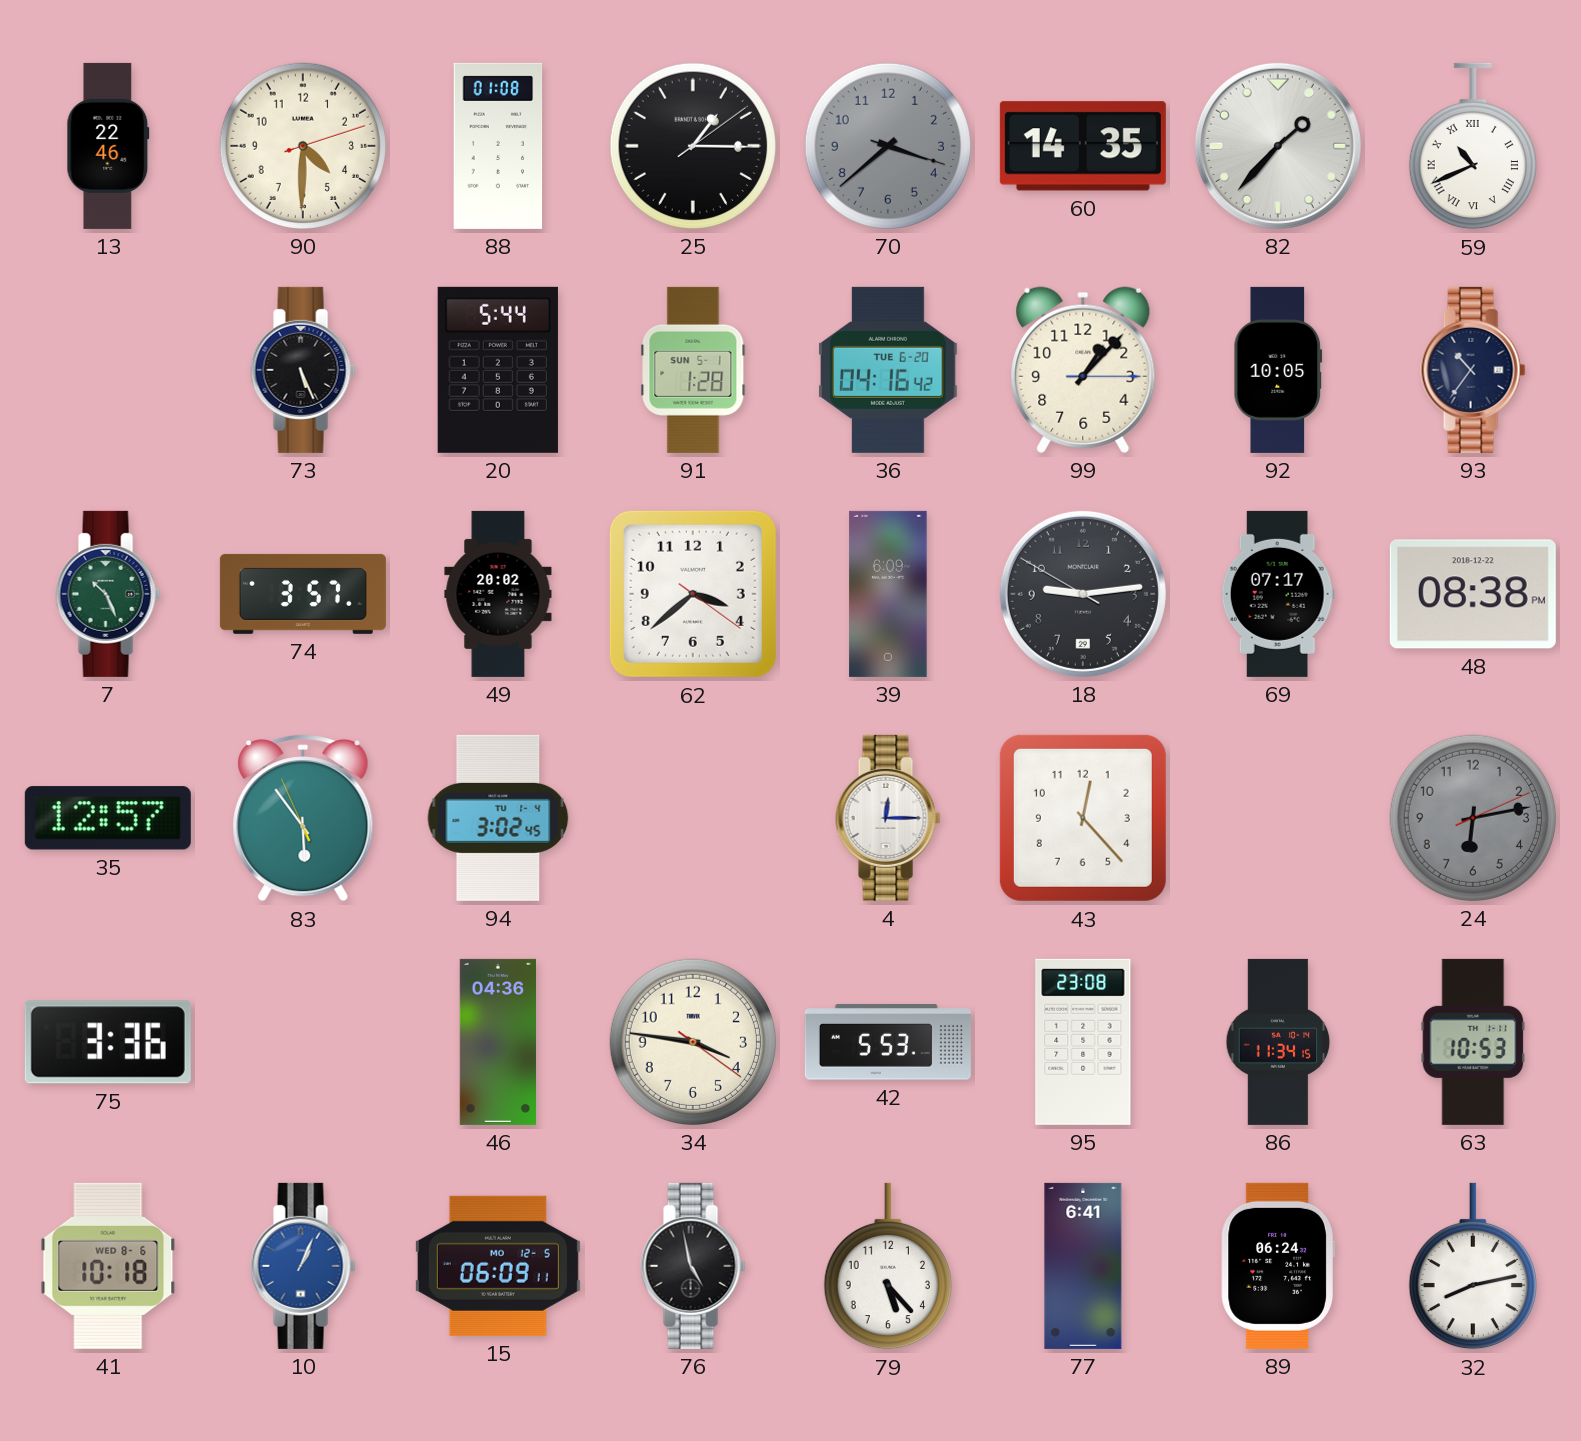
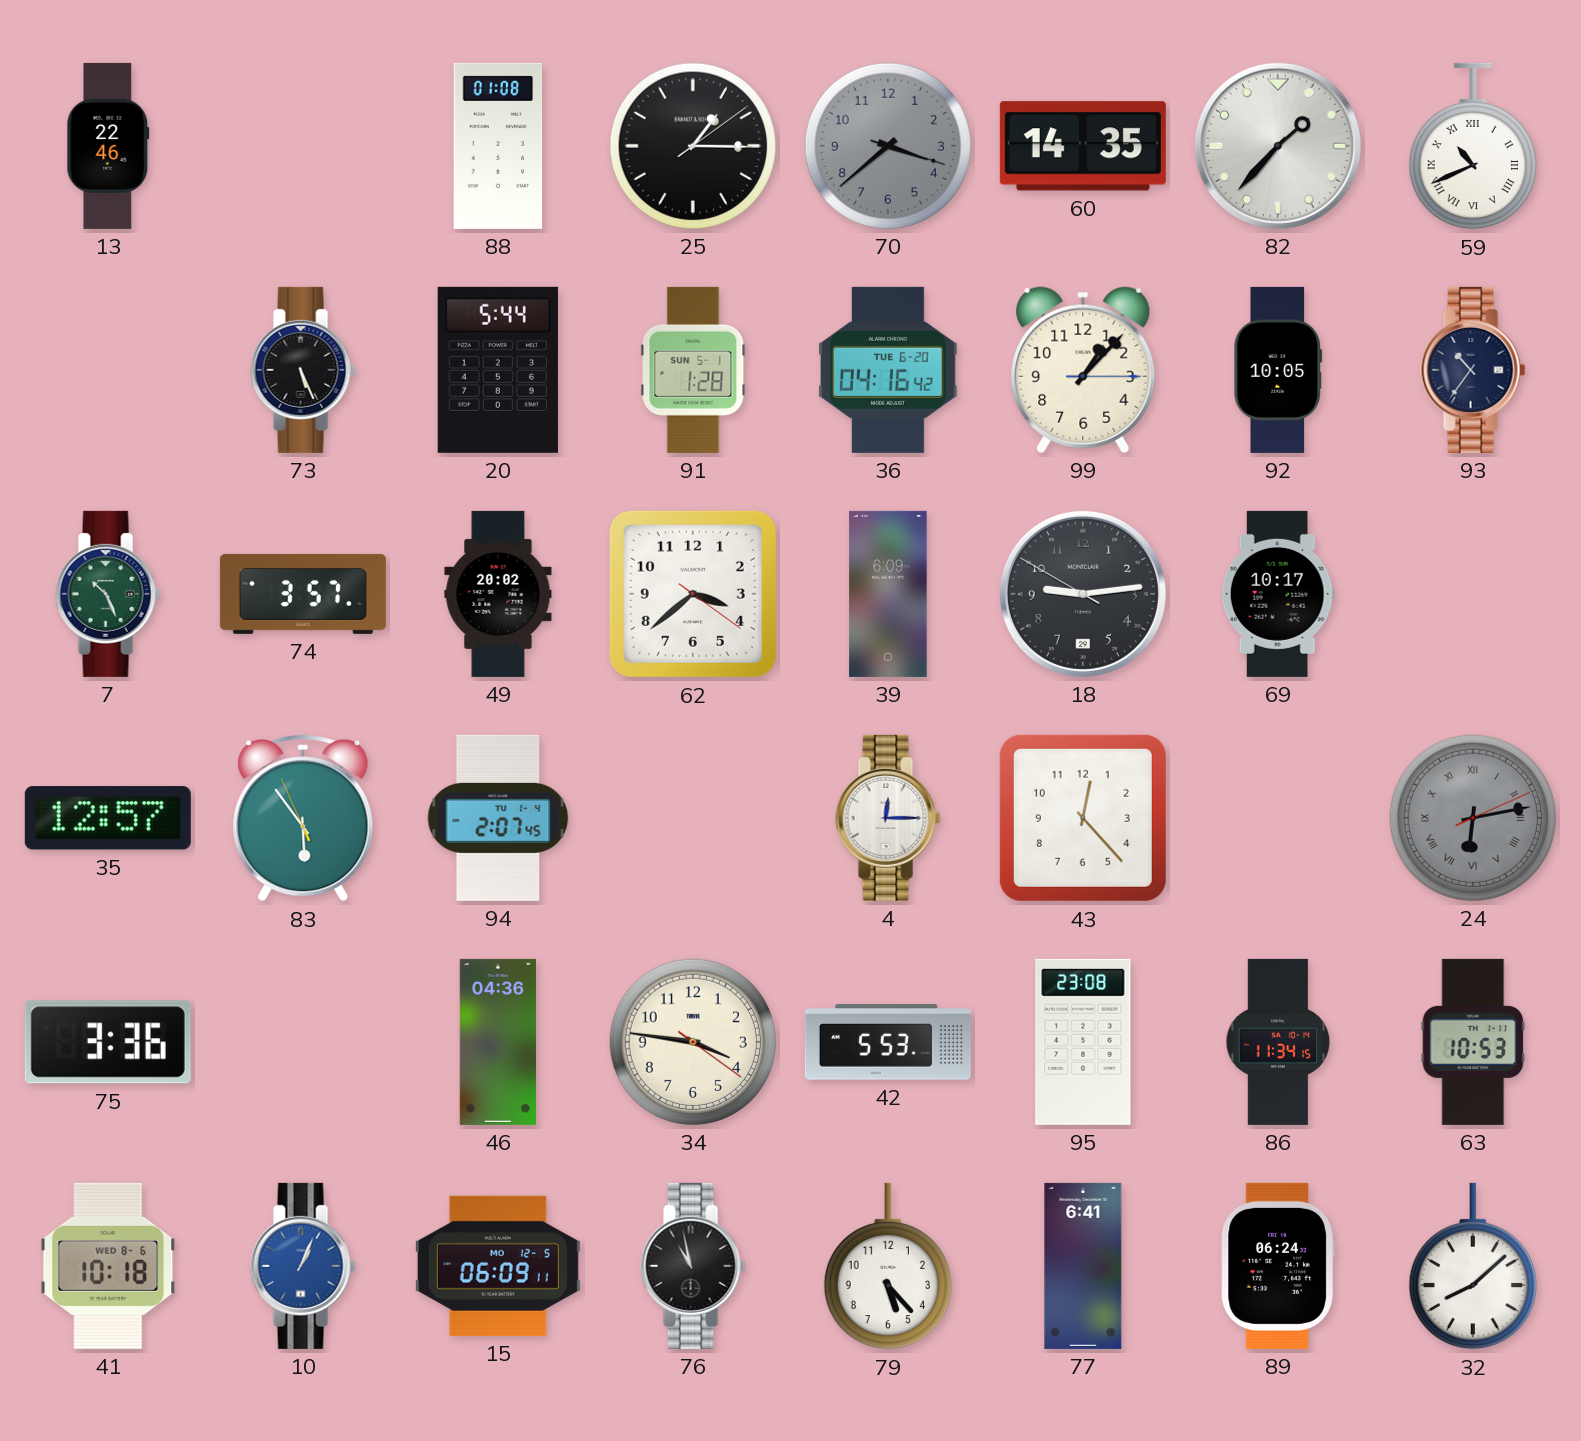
90: 4:30 -> none
69: 07:17 -> 10:17
48: 08:38 -> none
94: 3:02 -> 2:07
24 numerals: Arabic -> Roman
76: 4:58 -> 10:58
32: 8:13 -> 8:08
